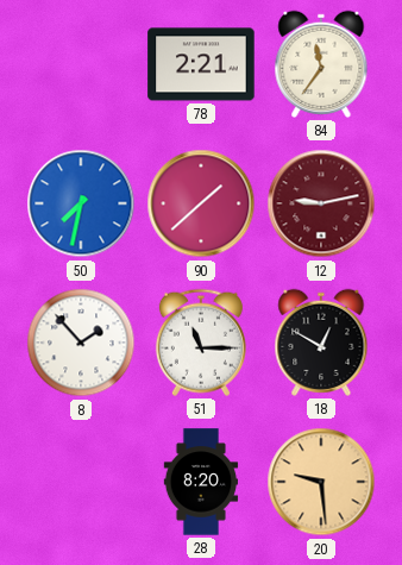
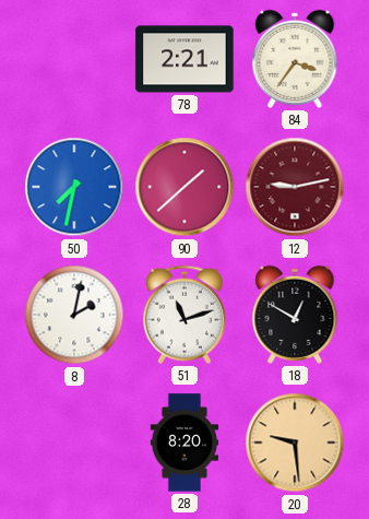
84: 11:36 -> 3:36
8: 1:53 -> 2:02
51: 11:15 -> 11:12
